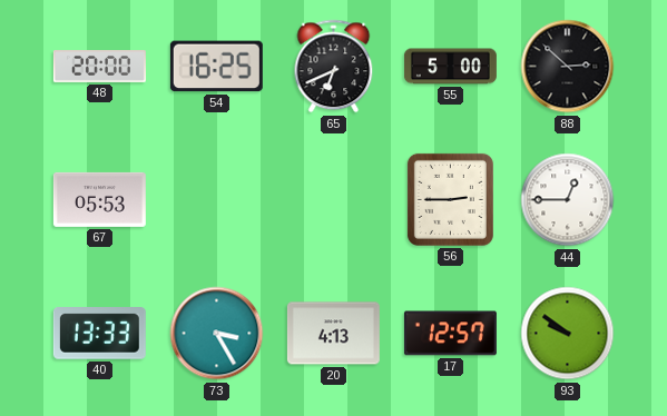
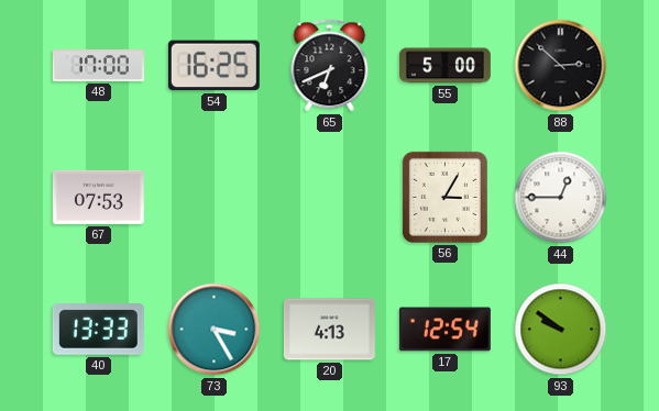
48: 20:00 -> 17:00
67: 05:53 -> 07:53
56: 2:45 -> 3:05
17: 12:57 -> 12:54
